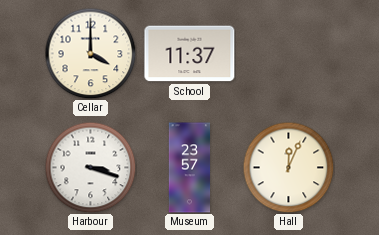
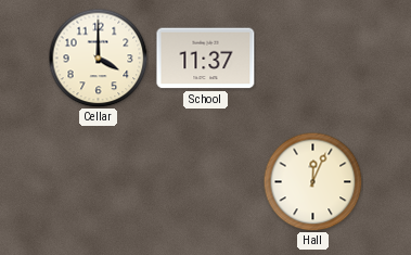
Harbour: 3:18 -> none
Museum: 23:57 -> none
